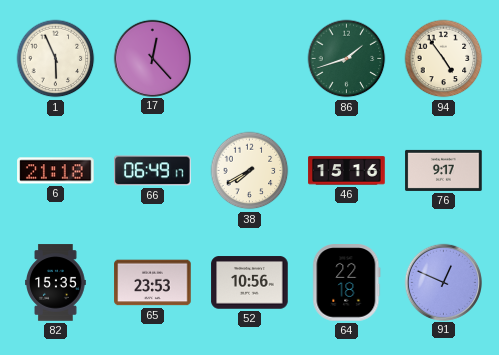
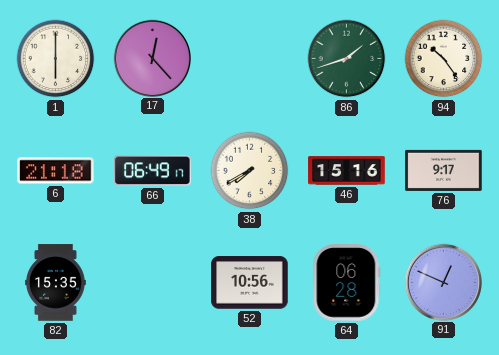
1: 5:56 -> 6:00
94: 4:54 -> 10:24
65: 23:53 -> none
64: 22:18 -> 06:28
